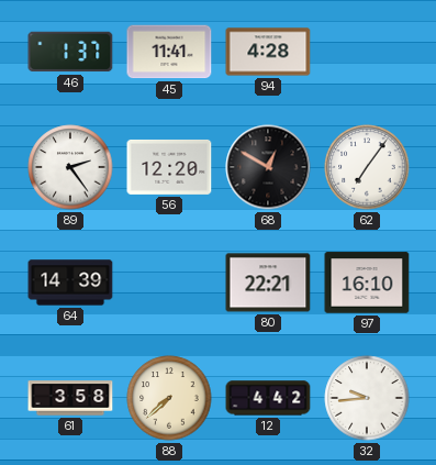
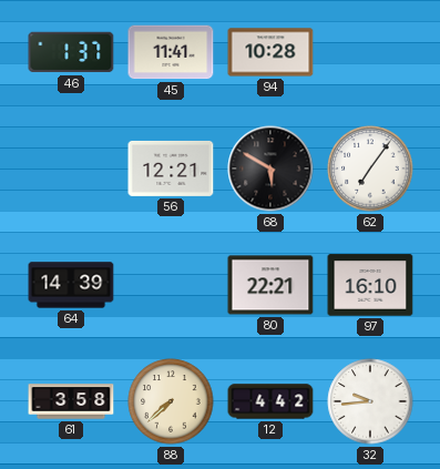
94: 4:28 -> 10:28
89: 2:24 -> none
56: 12:20 -> 12:21
68: 12:50 -> 5:50
